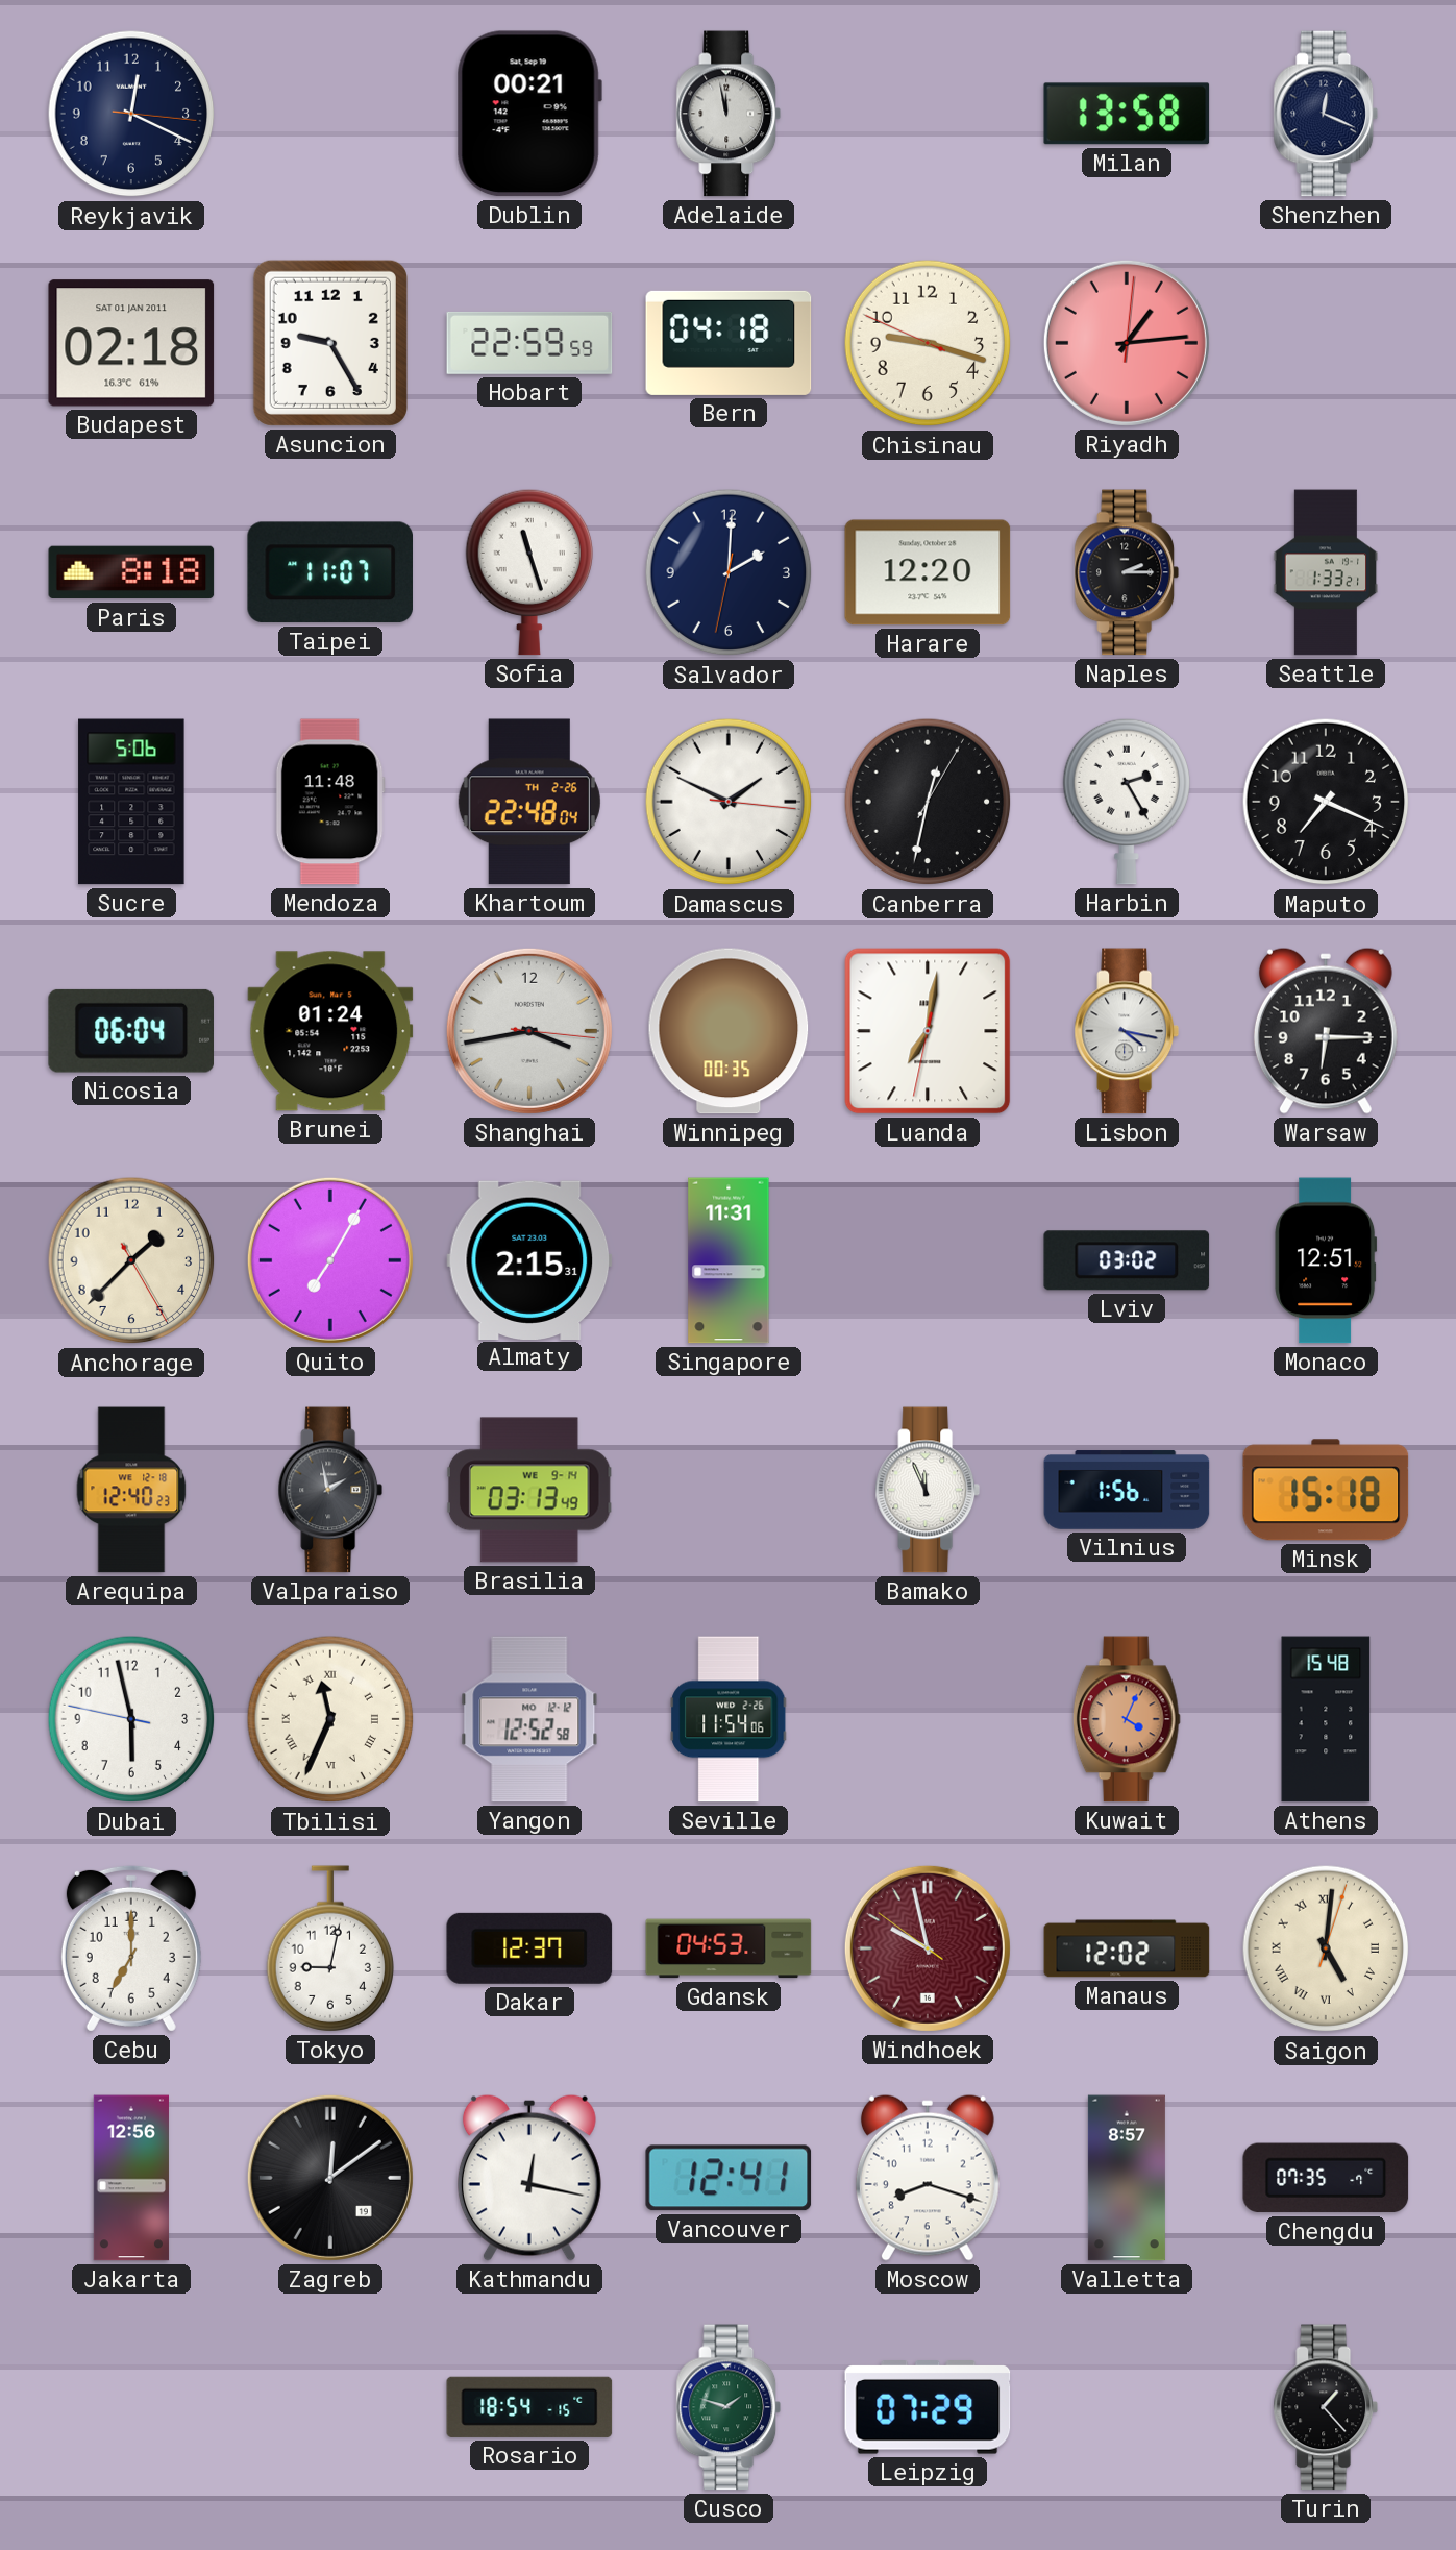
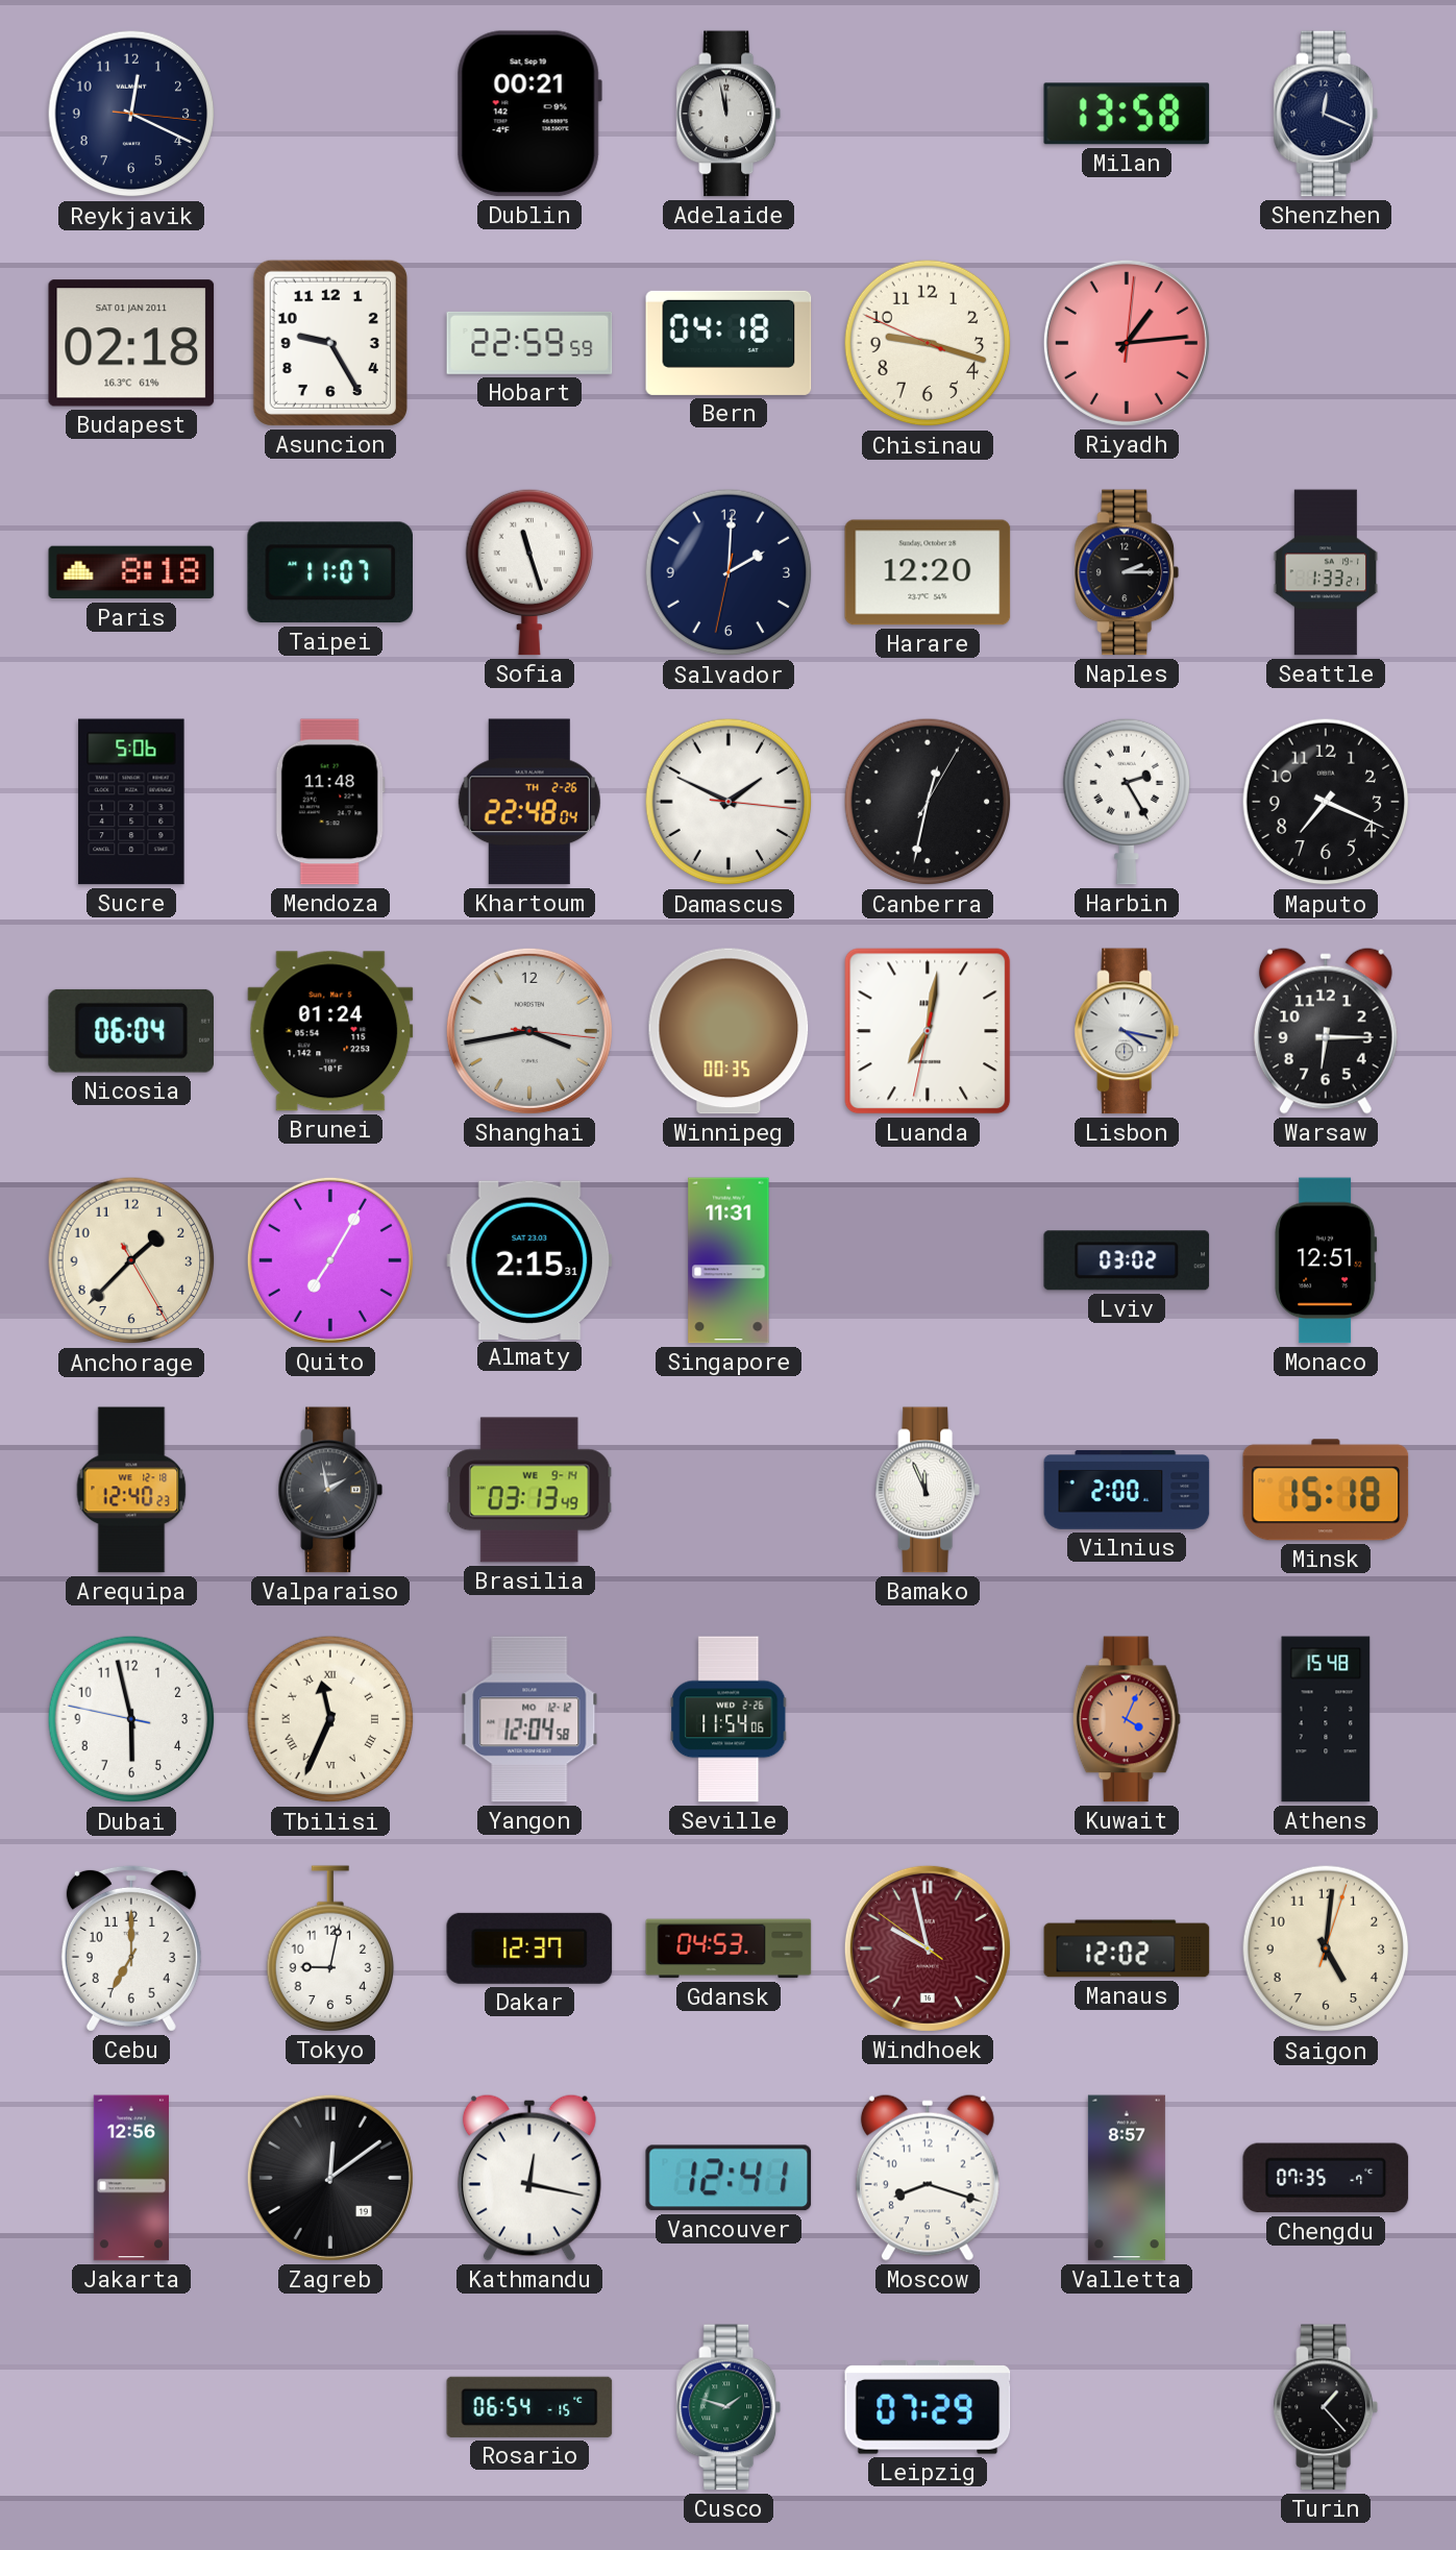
Vilnius: 1:56 -> 2:00
Yangon: 12:52 -> 12:04
Saigon numerals: Roman -> Arabic
Rosario: 18:54 -> 06:54
